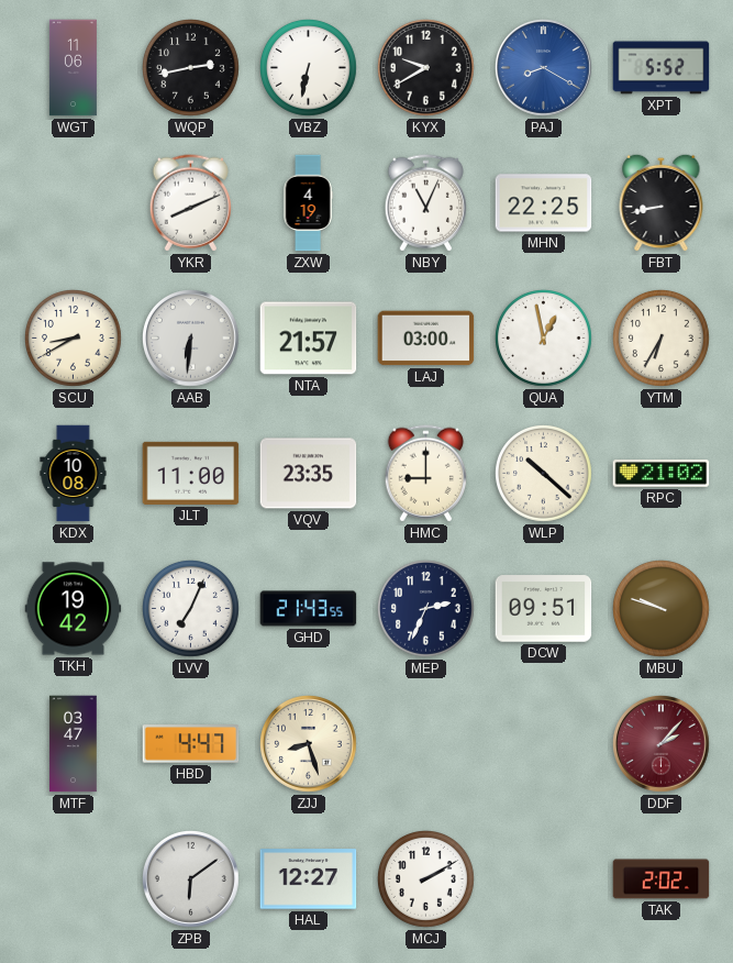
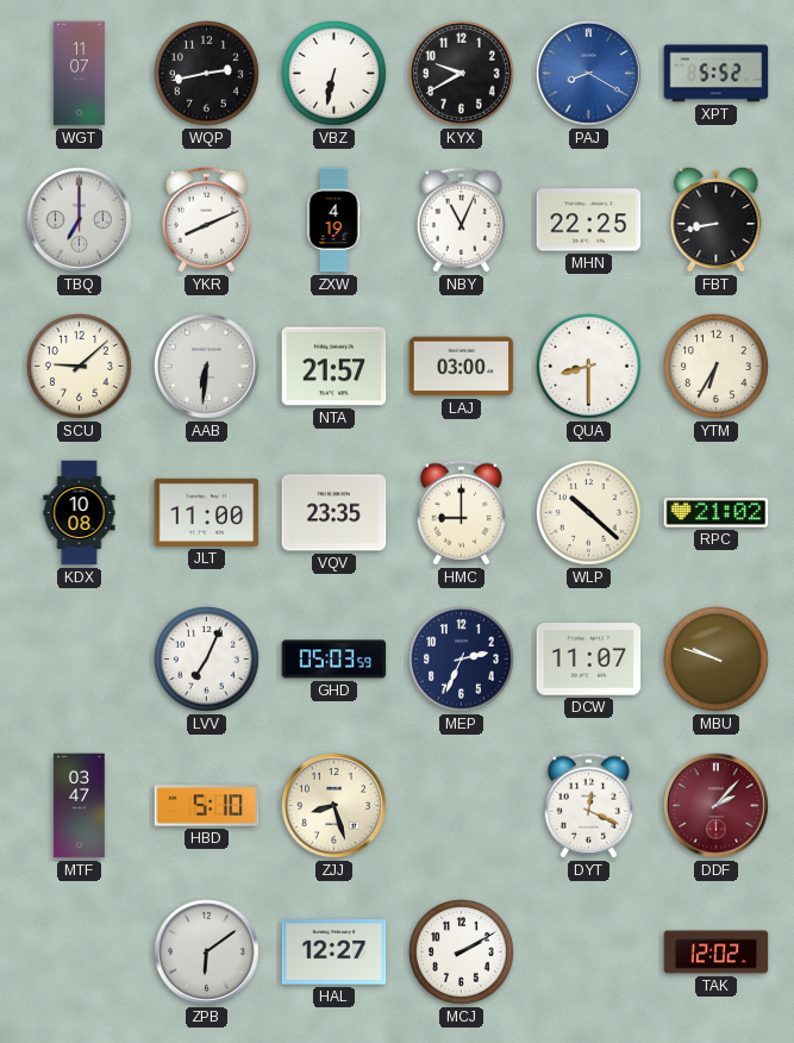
WGT: 11:06 -> 11:07
TBQ: none -> 7:00
SCU: 8:40 -> 9:08
QUA: 12:58 -> 8:30
TKH: 19:42 -> none
GHD: 21:43 -> 05:03
DCW: 09:51 -> 11:07
HBD: 4:47 -> 5:10
DYT: none -> 12:19
TAK: 2:02 -> 12:02
